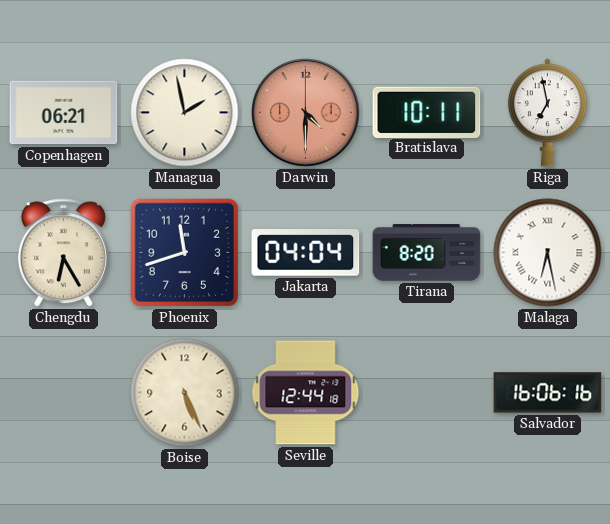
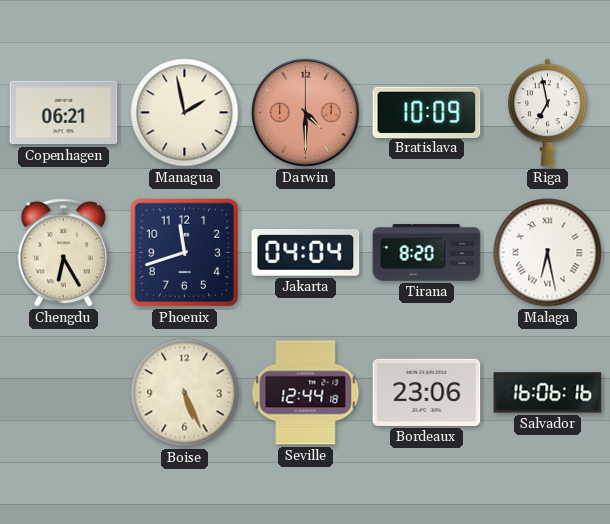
Bratislava: 10:11 -> 10:09
Bordeaux: none -> 23:06
